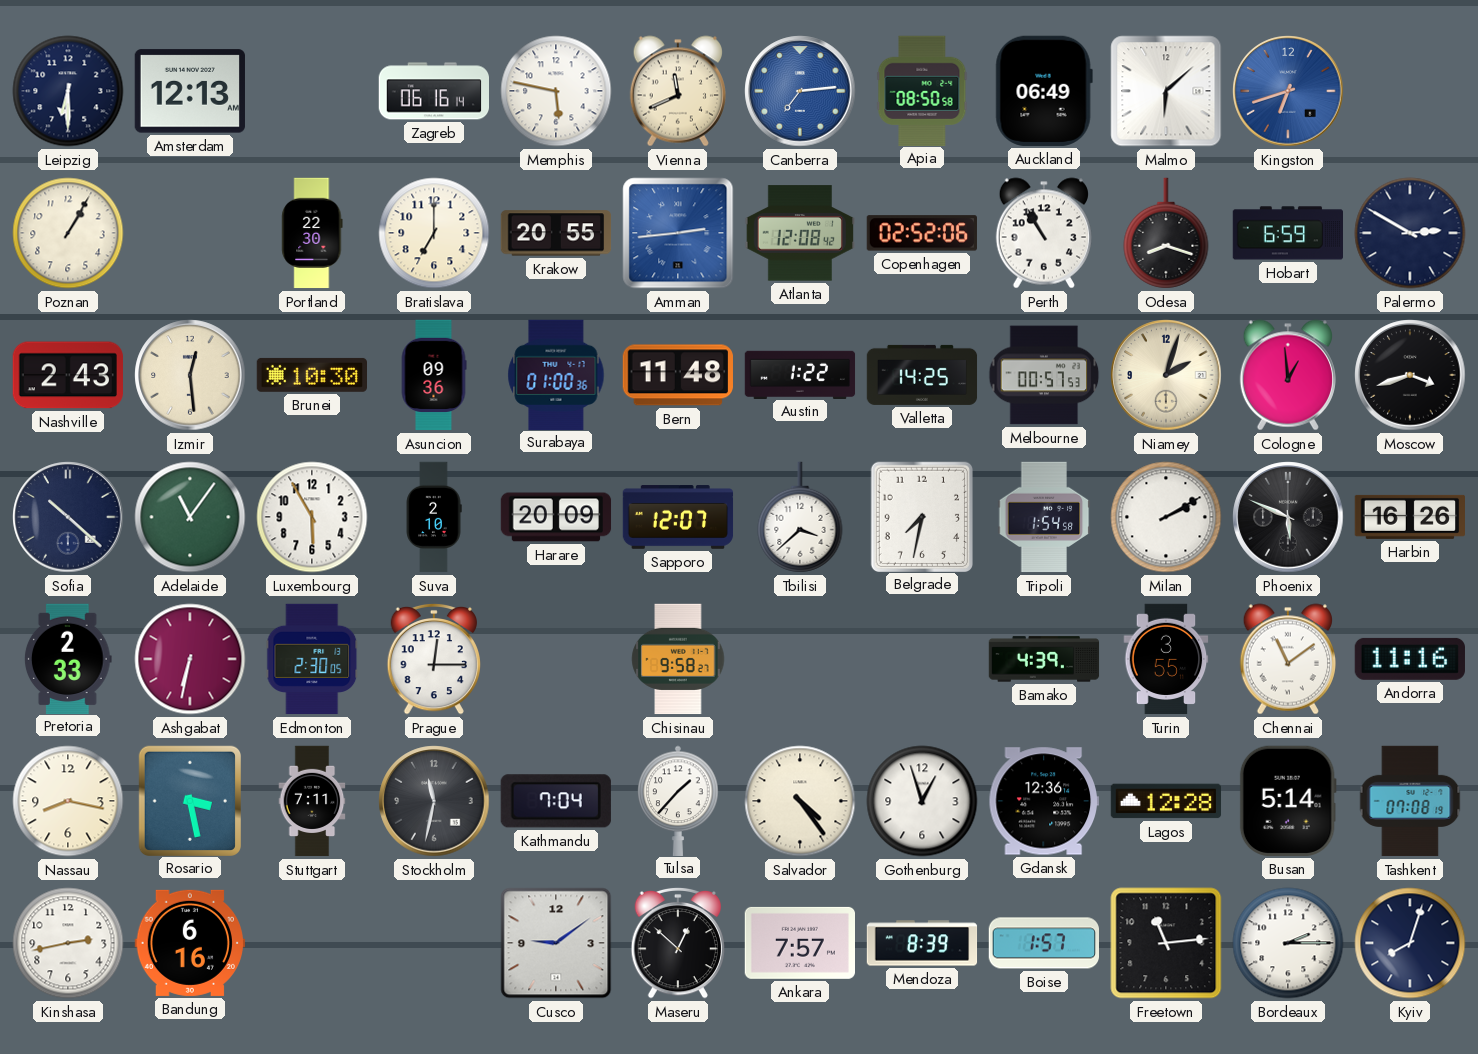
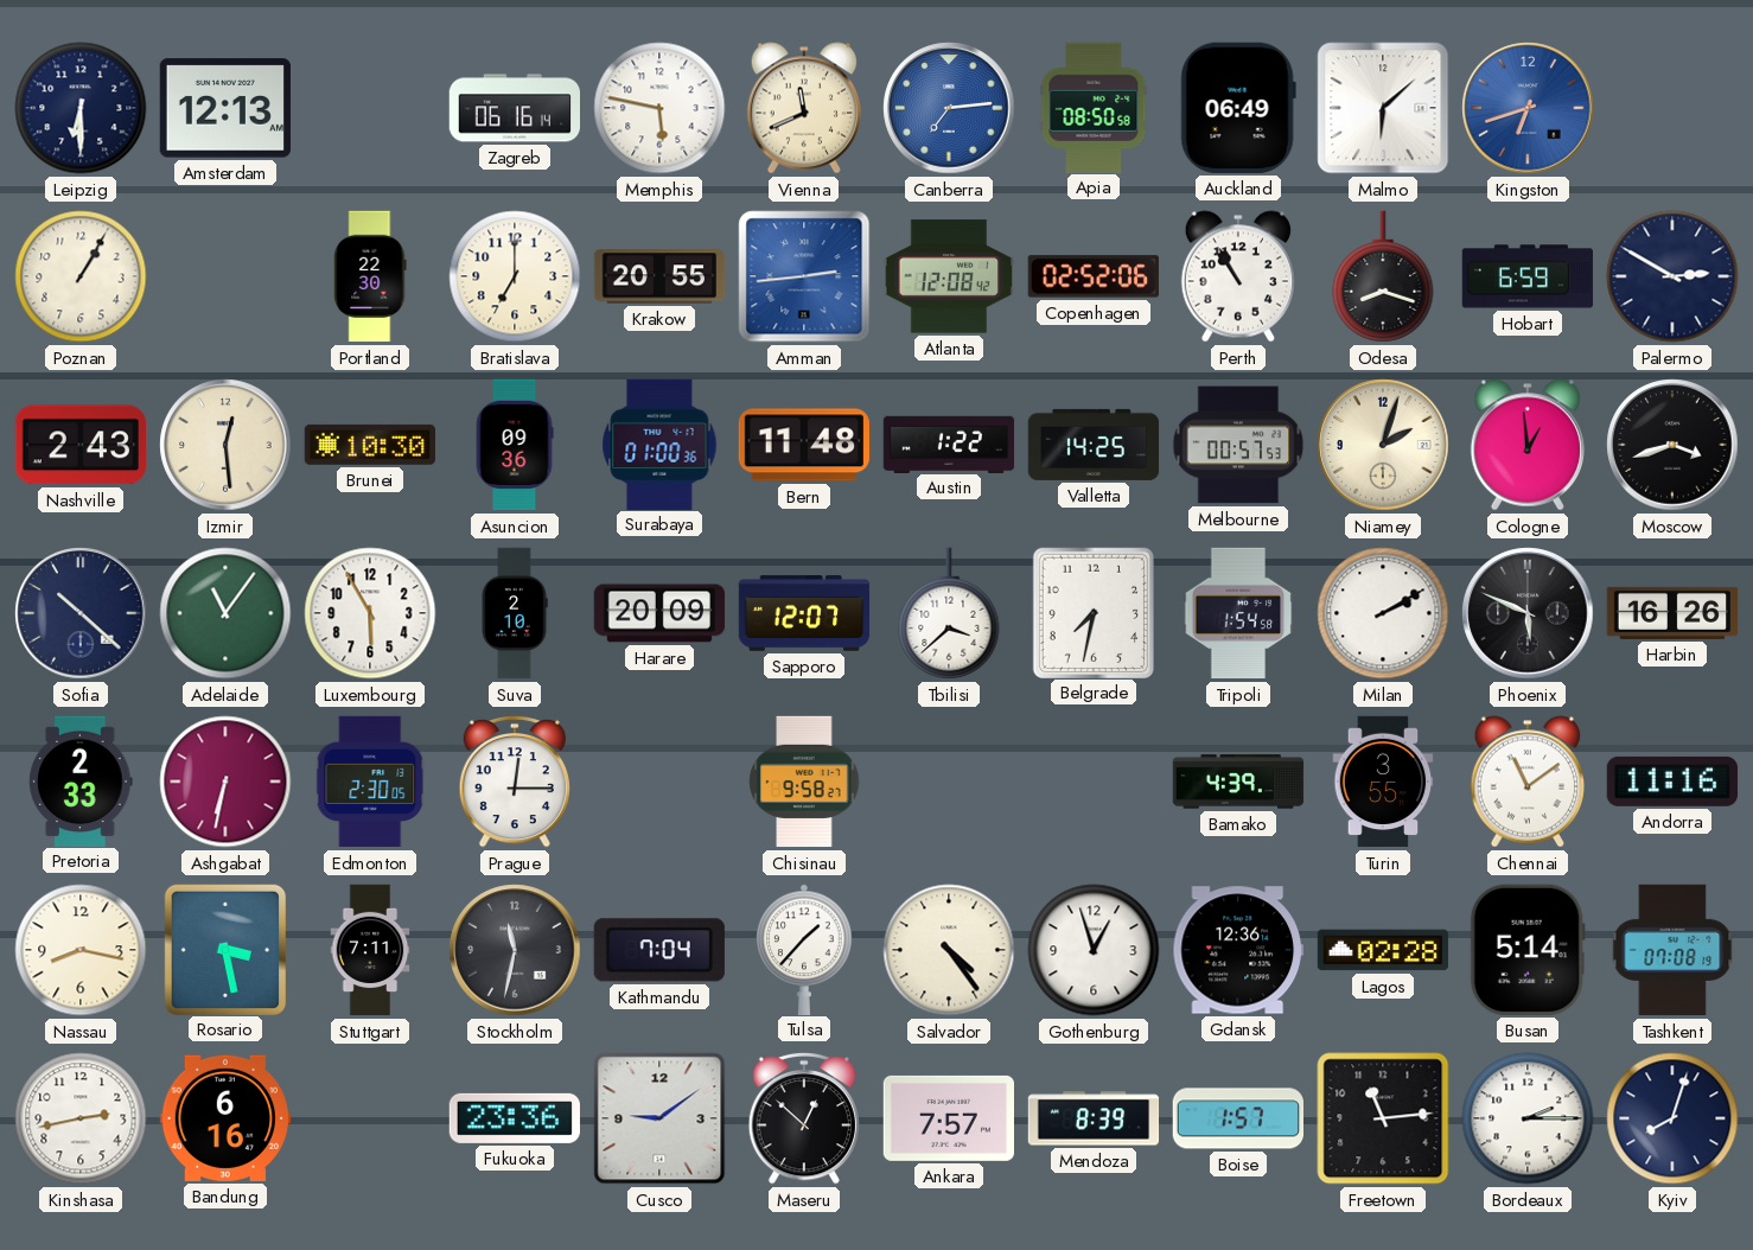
Lagos: 12:28 -> 02:28
Fukuoka: none -> 23:36
